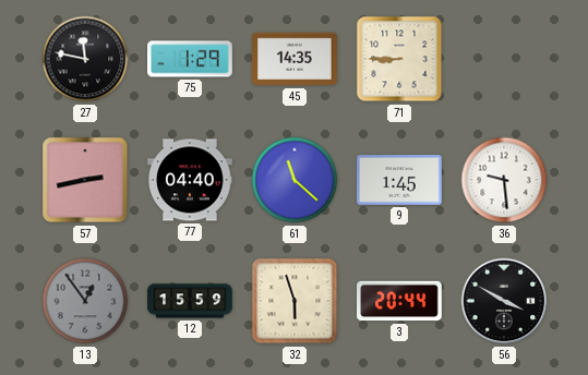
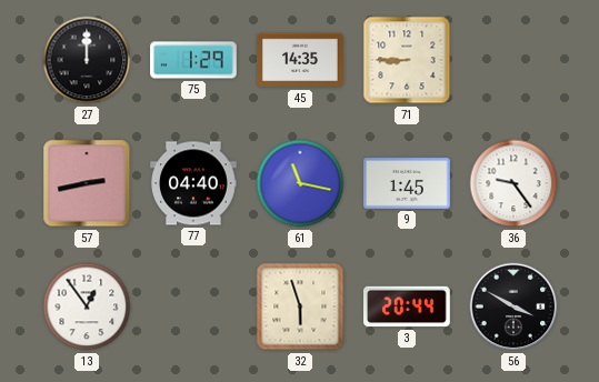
27: 11:47 -> 12:00
61: 11:22 -> 11:17
36: 9:29 -> 9:24
13 dial: grey -> white
12: 15:59 -> none
